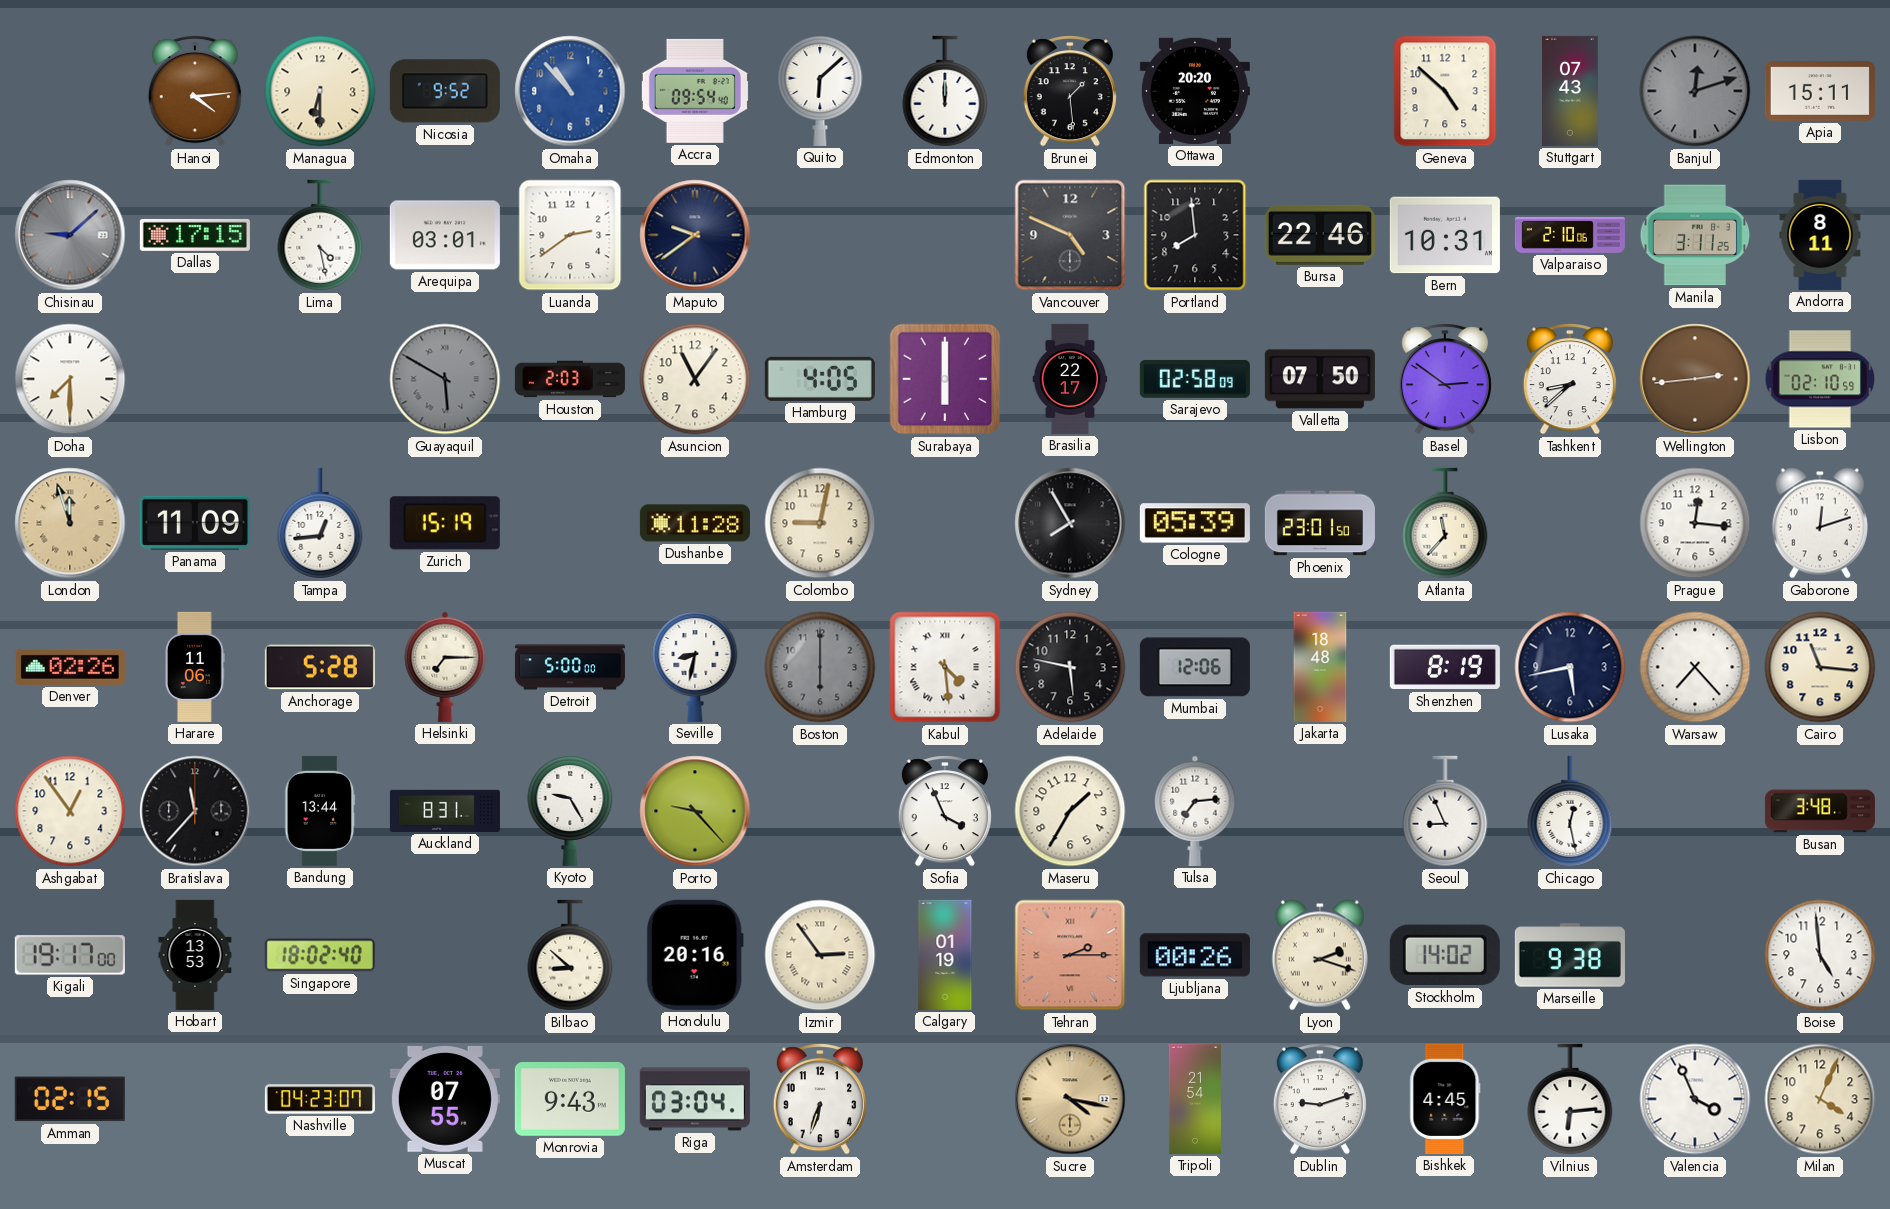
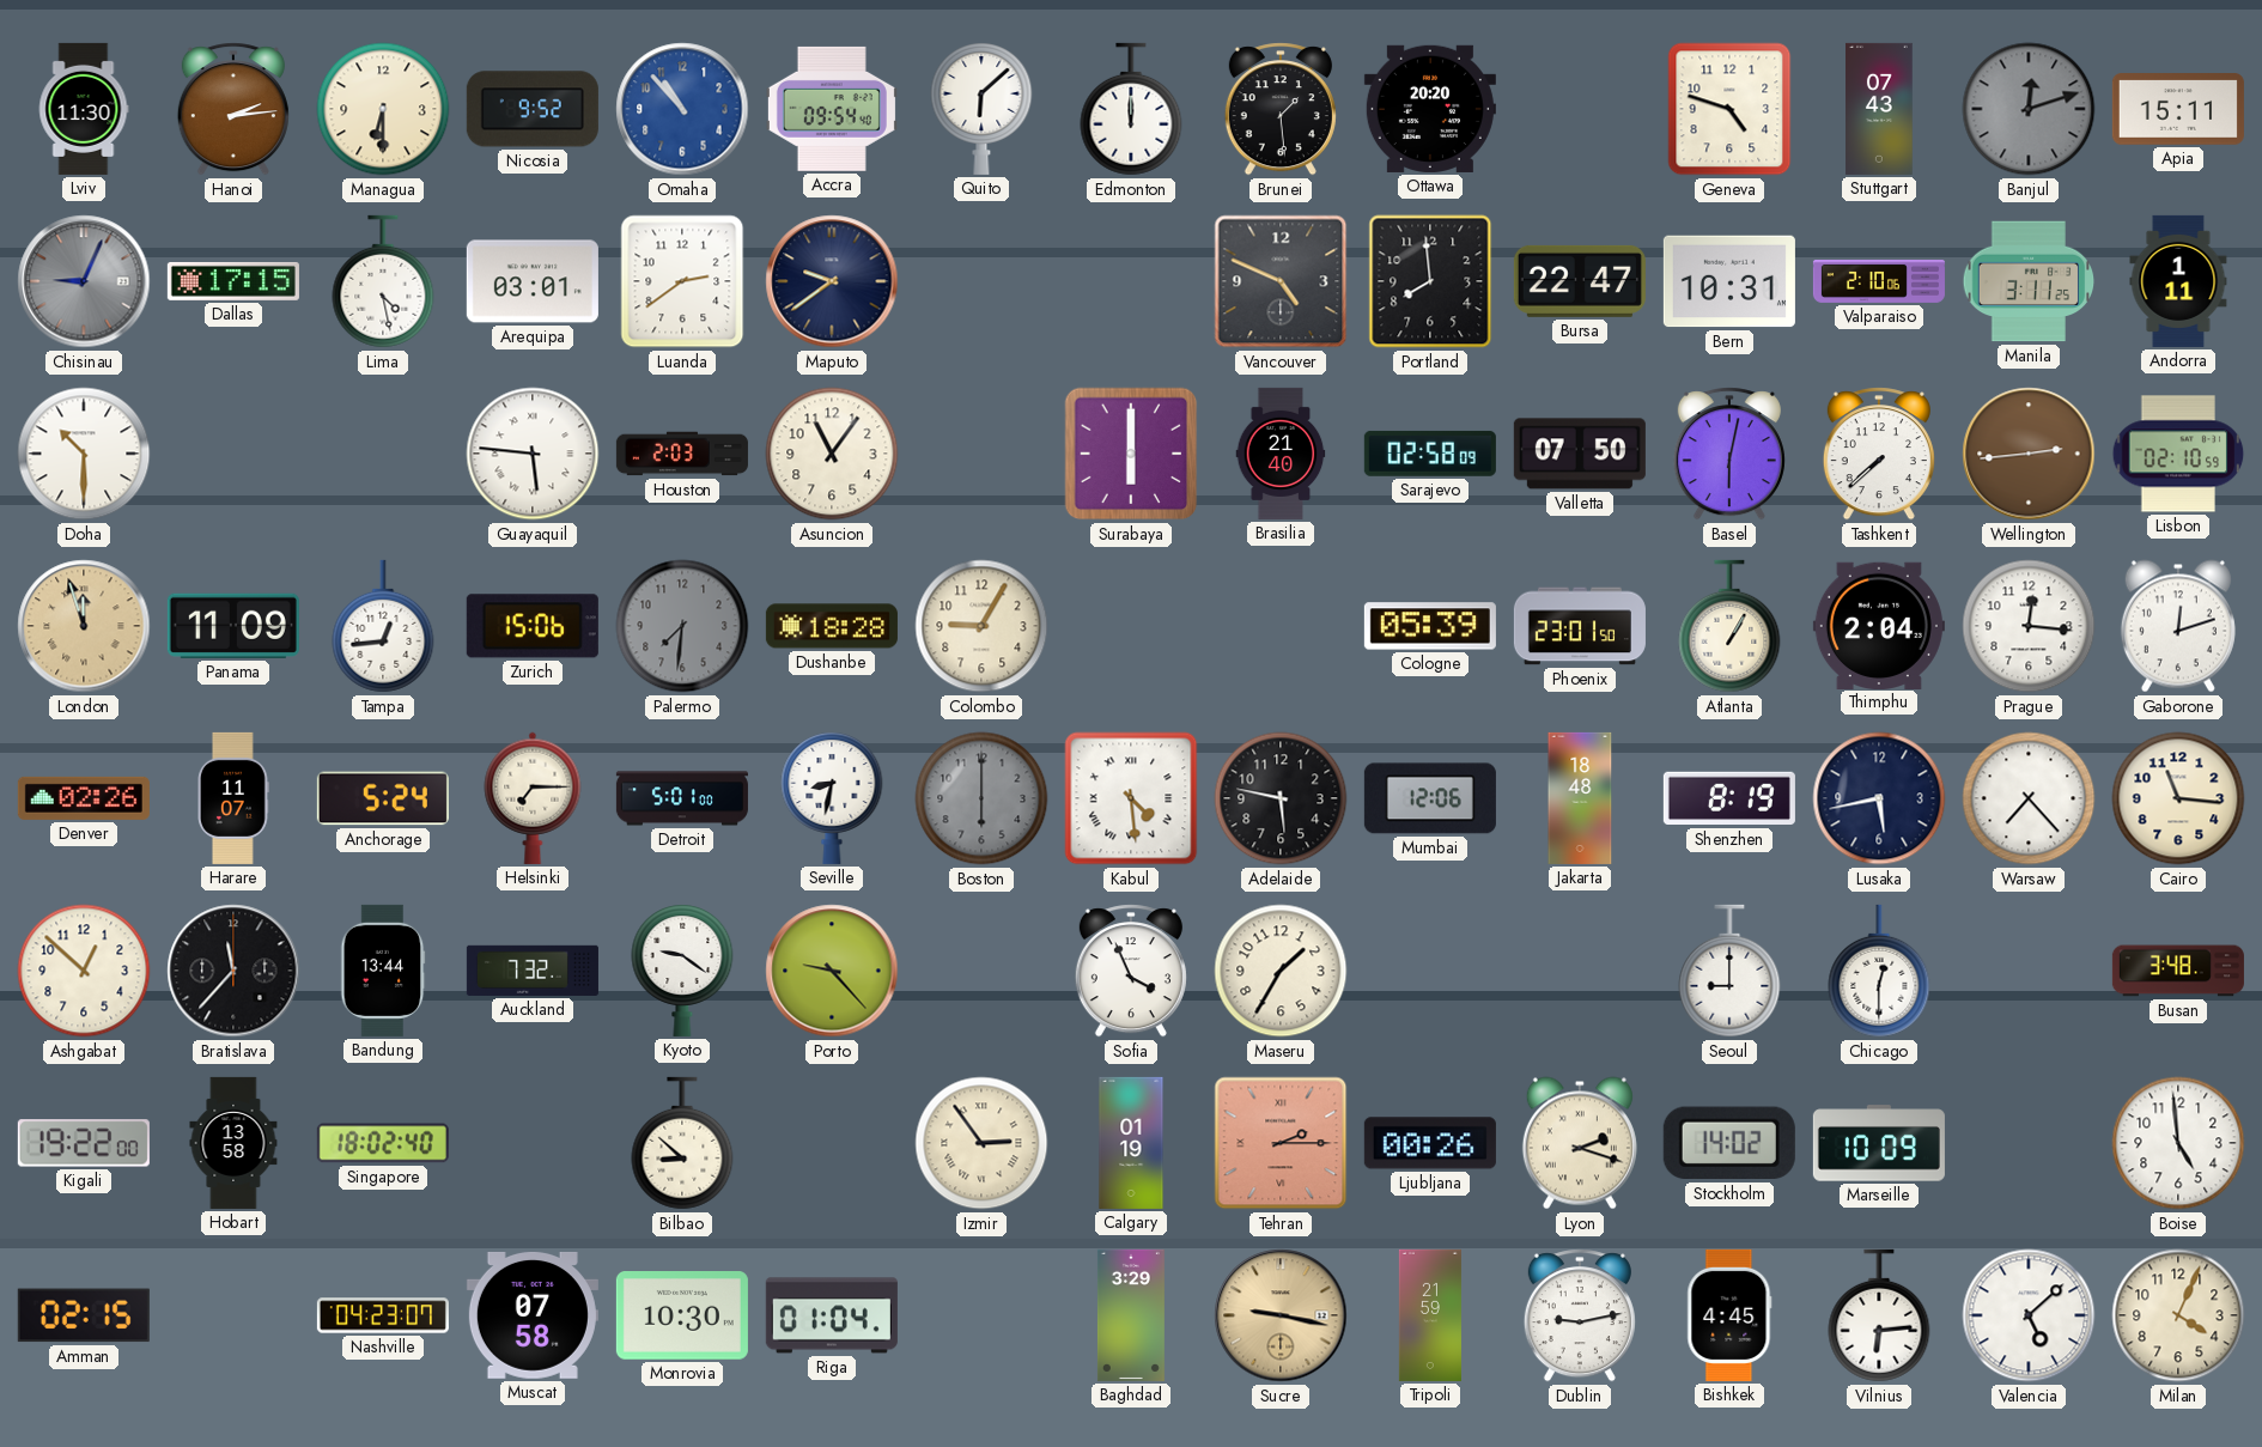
Lviv: none -> 11:30
Hanoi: 4:14 -> 2:14
Geneva: 4:52 -> 4:48
Chisinau: 9:08 -> 9:04
Bursa: 22:46 -> 22:47
Andorra: 8:11 -> 1:11
Doha: 7:30 -> 10:30
Guayaquil: 5:50 -> 5:46
Guayaquil dial: grey -> white
Hamburg: 4:05 -> none
Brasilia: 22:17 -> 21:40
Basel: 2:51 -> 6:02
Tashkent: 8:38 -> 7:38
Zurich: 15:19 -> 15:06
Palermo: none -> 7:31
Dushanbe: 11:28 -> 18:28
Colombo: 9:02 -> 9:05
Sydney: 7:55 -> none
Atlanta: 11:37 -> 1:05
Thimphu: none -> 2:04
Harare: 11:06 -> 11:07
Anchorage: 5:28 -> 5:24
Detroit: 5:00 -> 5:01
Ashgabat: 12:54 -> 12:52
Auckland: 8:31 -> 7:32
Kyoto: 9:25 -> 9:21
Tulsa: 7:14 -> none
Seoul: 8:56 -> 9:00
Chicago: 12:28 -> 12:30
Kigali: 19:17 -> 19:22
Hobart: 13:53 -> 13:58
Honolulu: 20:16 -> none
Marseille: 9:38 -> 10:09
Muscat: 07:55 -> 07:58
Monrovia: 9:43 -> 10:30
Riga: 03:04 -> 01:04
Amsterdam: 6:33 -> none
Baghdad: none -> 3:29
Sucre: 4:17 -> 9:17
Tripoli: 21:54 -> 21:59
Dublin: 9:12 -> 9:13
Valencia: 3:56 -> 5:08
